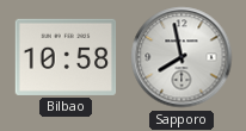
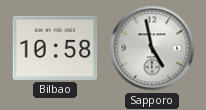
Sapporo: 7:58 -> 4:58
